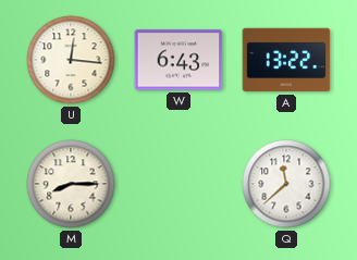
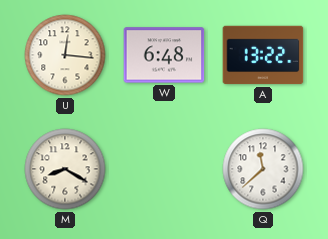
W: 6:43 -> 6:48
M: 8:15 -> 8:20
